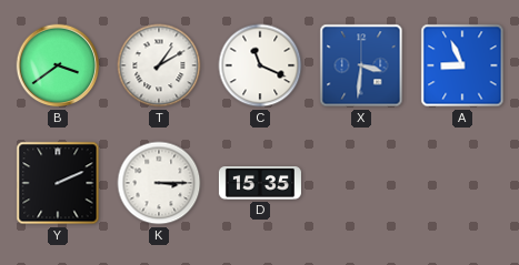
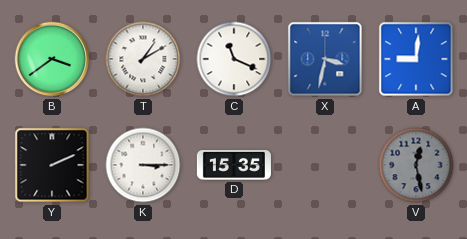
X: 3:31 -> 3:32
A: 8:56 -> 9:01
V: none -> 12:28
